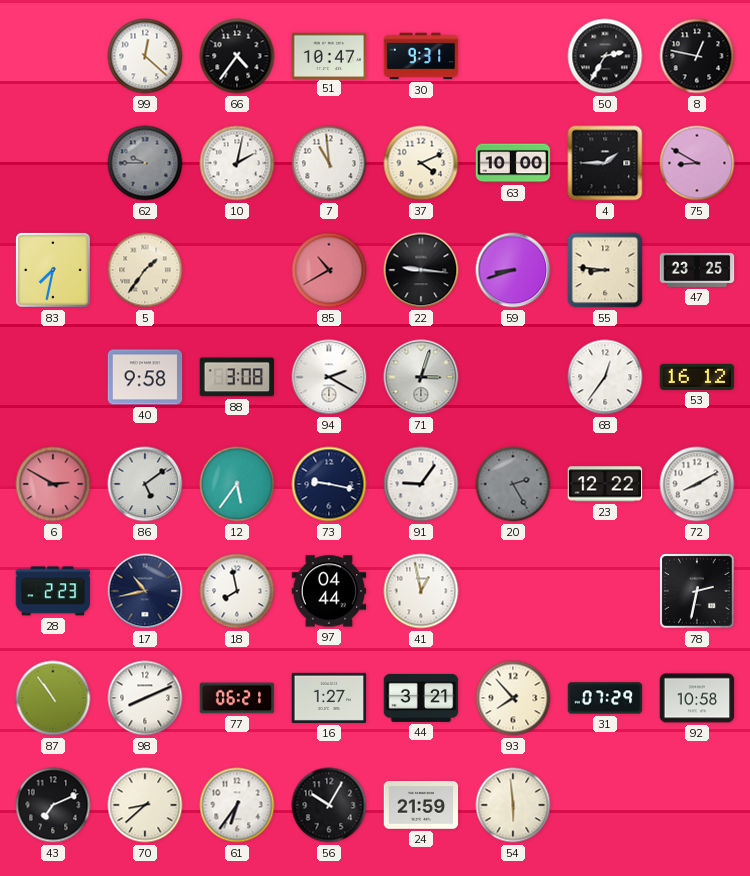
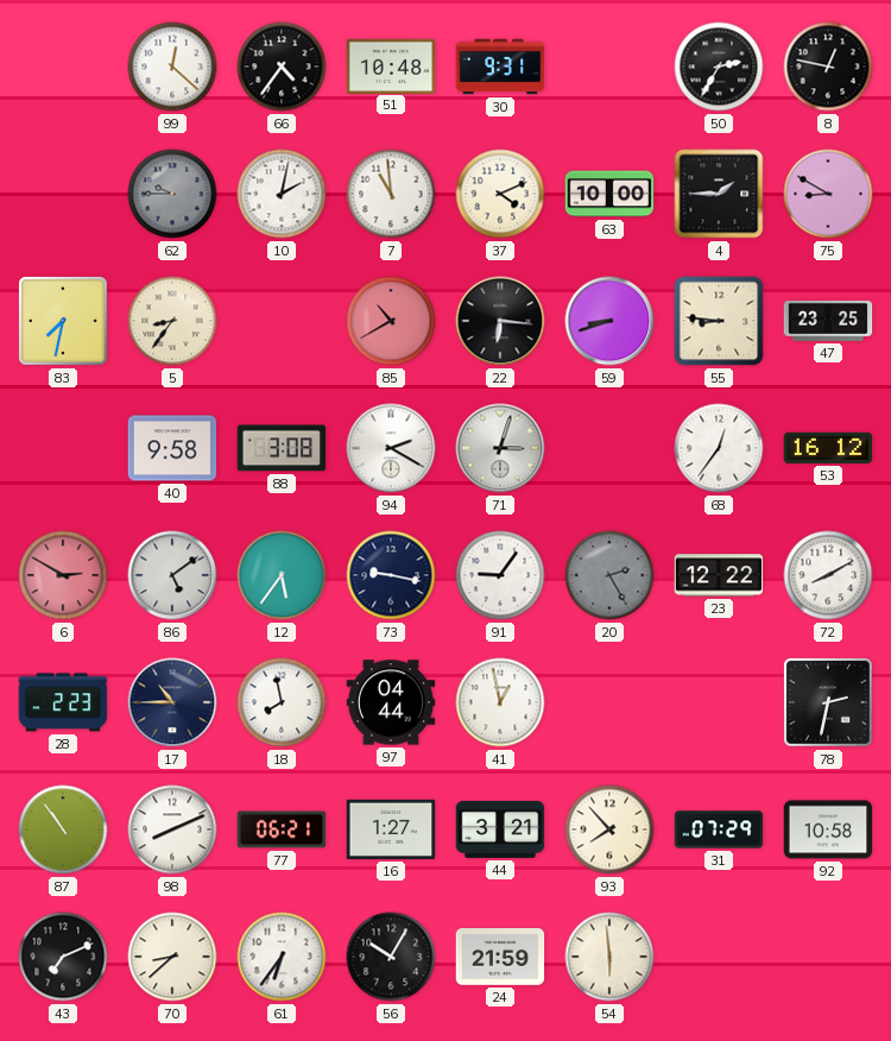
51: 10:47 -> 10:48
5: 1:36 -> 8:36
22: 9:16 -> 6:16
17: 10:43 -> 10:45
